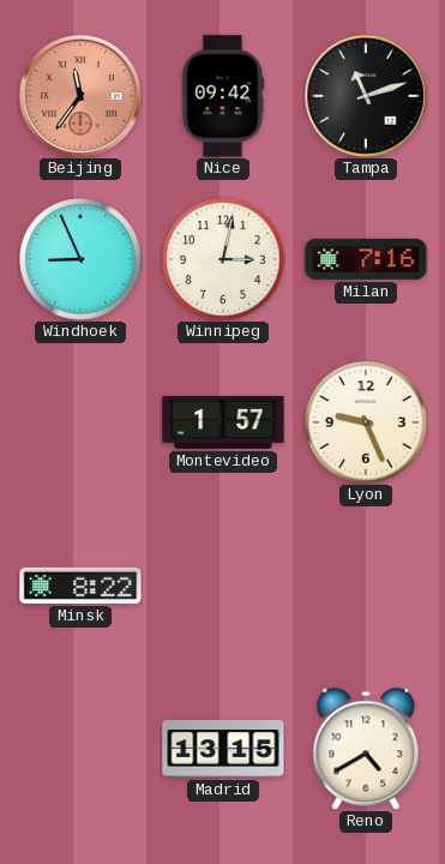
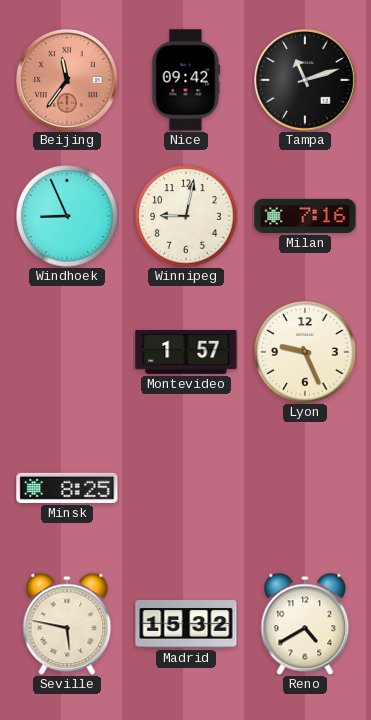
Winnipeg: 3:02 -> 9:02
Minsk: 8:22 -> 8:25
Seville: none -> 5:47
Madrid: 13:15 -> 15:32
